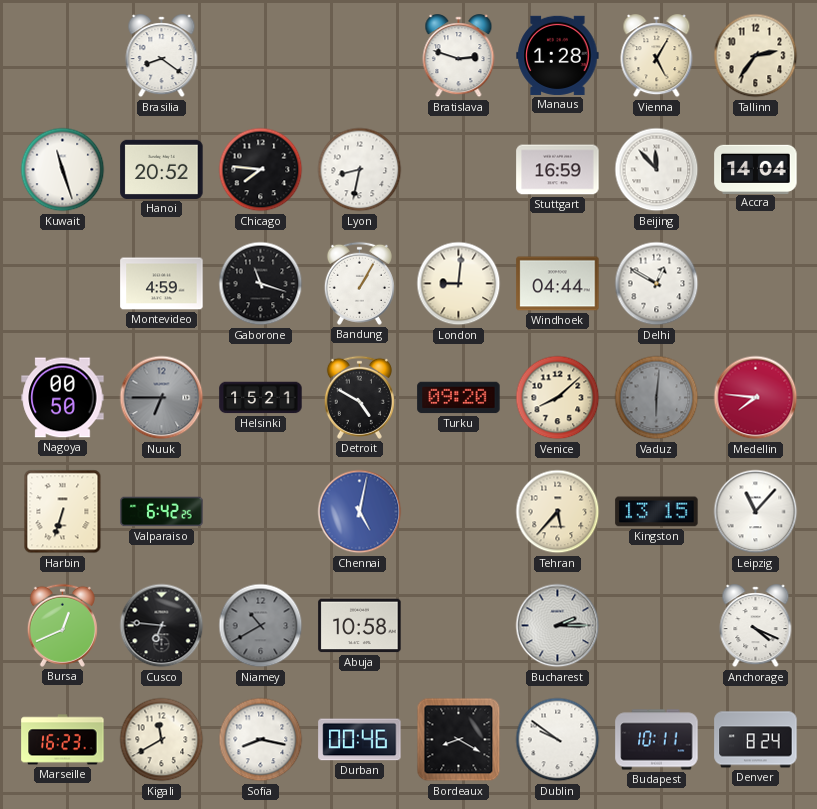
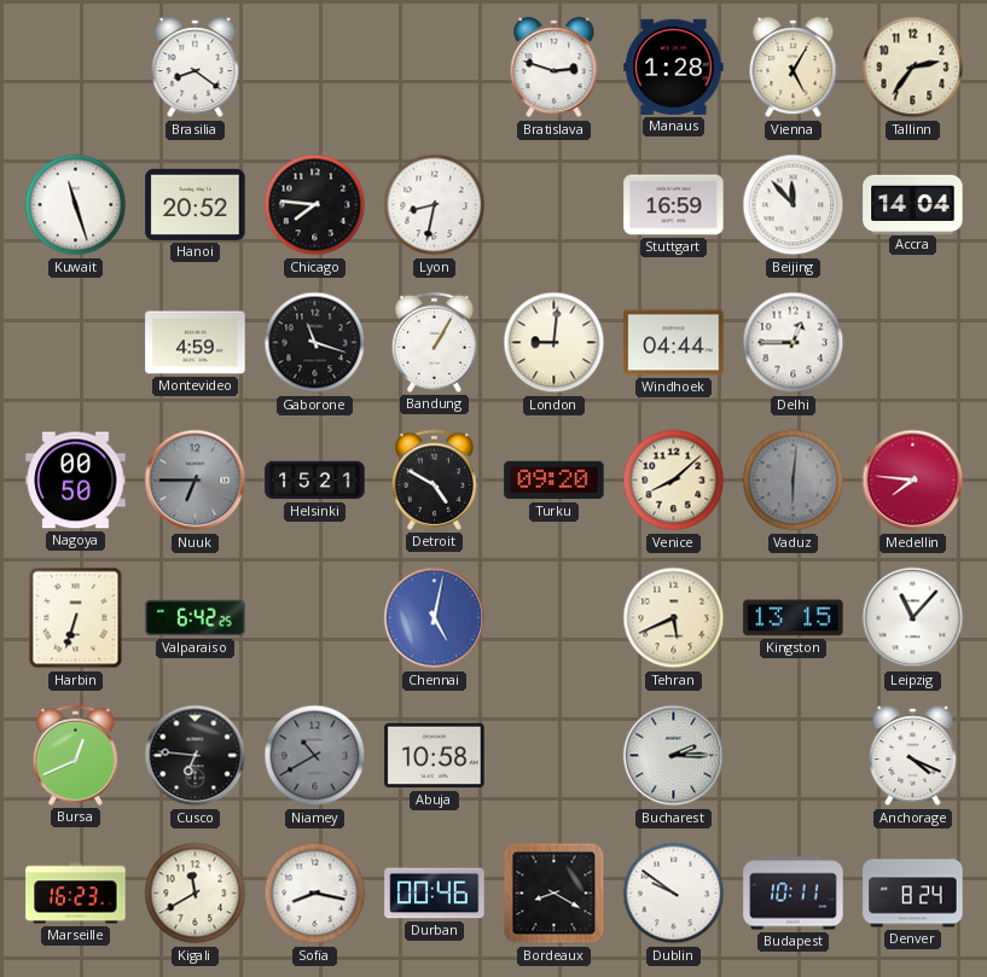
Delhi: 12:50 -> 12:45
Tehran: 5:37 -> 5:41
